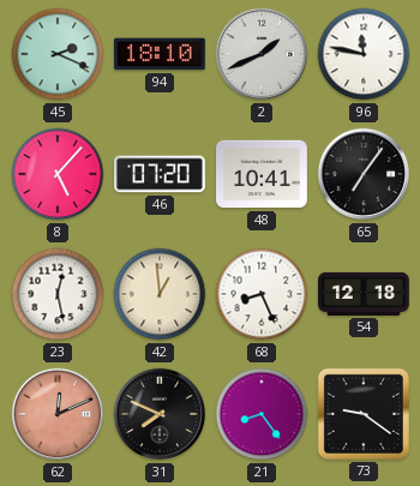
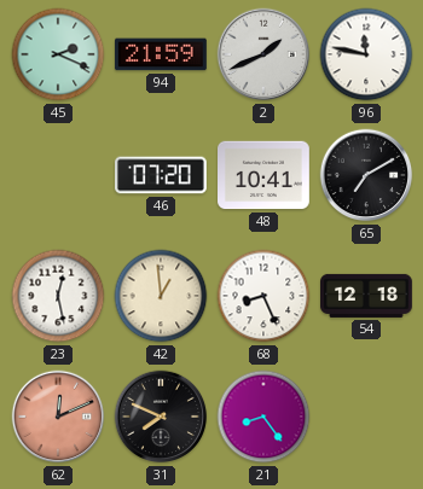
94: 18:10 -> 21:59
8: 5:07 -> none
65: 7:06 -> 7:10
73: 9:21 -> none
